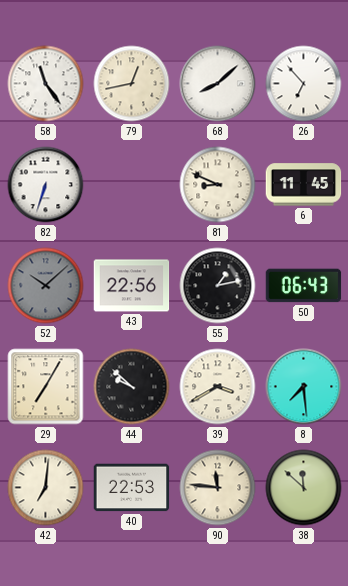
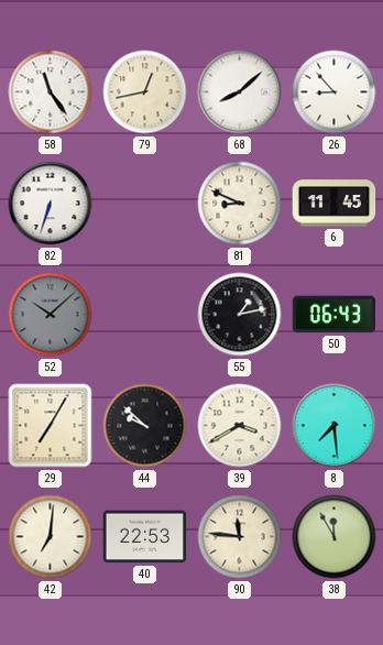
26: 6:53 -> 8:53
43: 22:56 -> none
38: 11:52 -> 11:55
